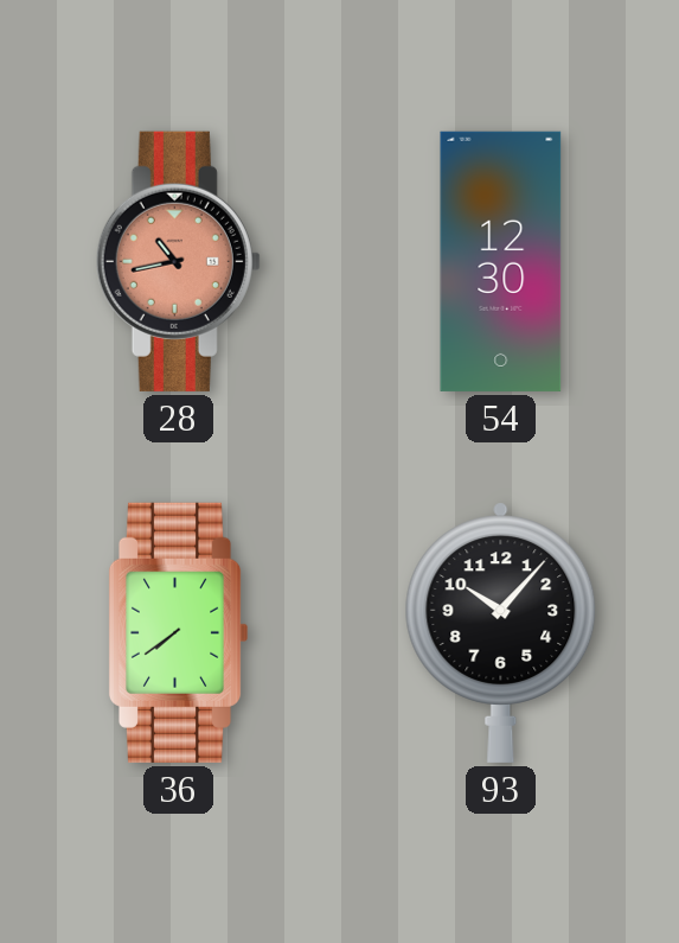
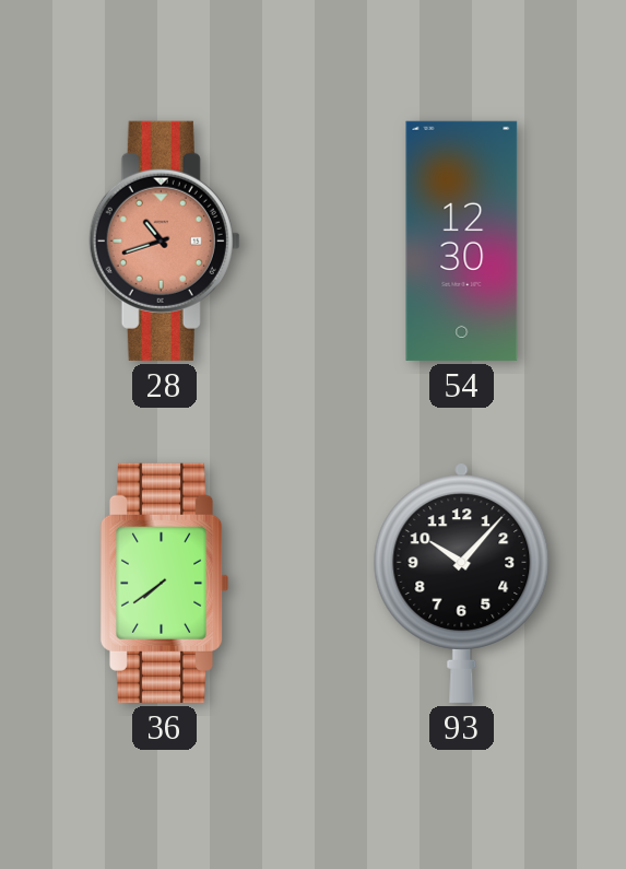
28: 10:43 -> 10:42
